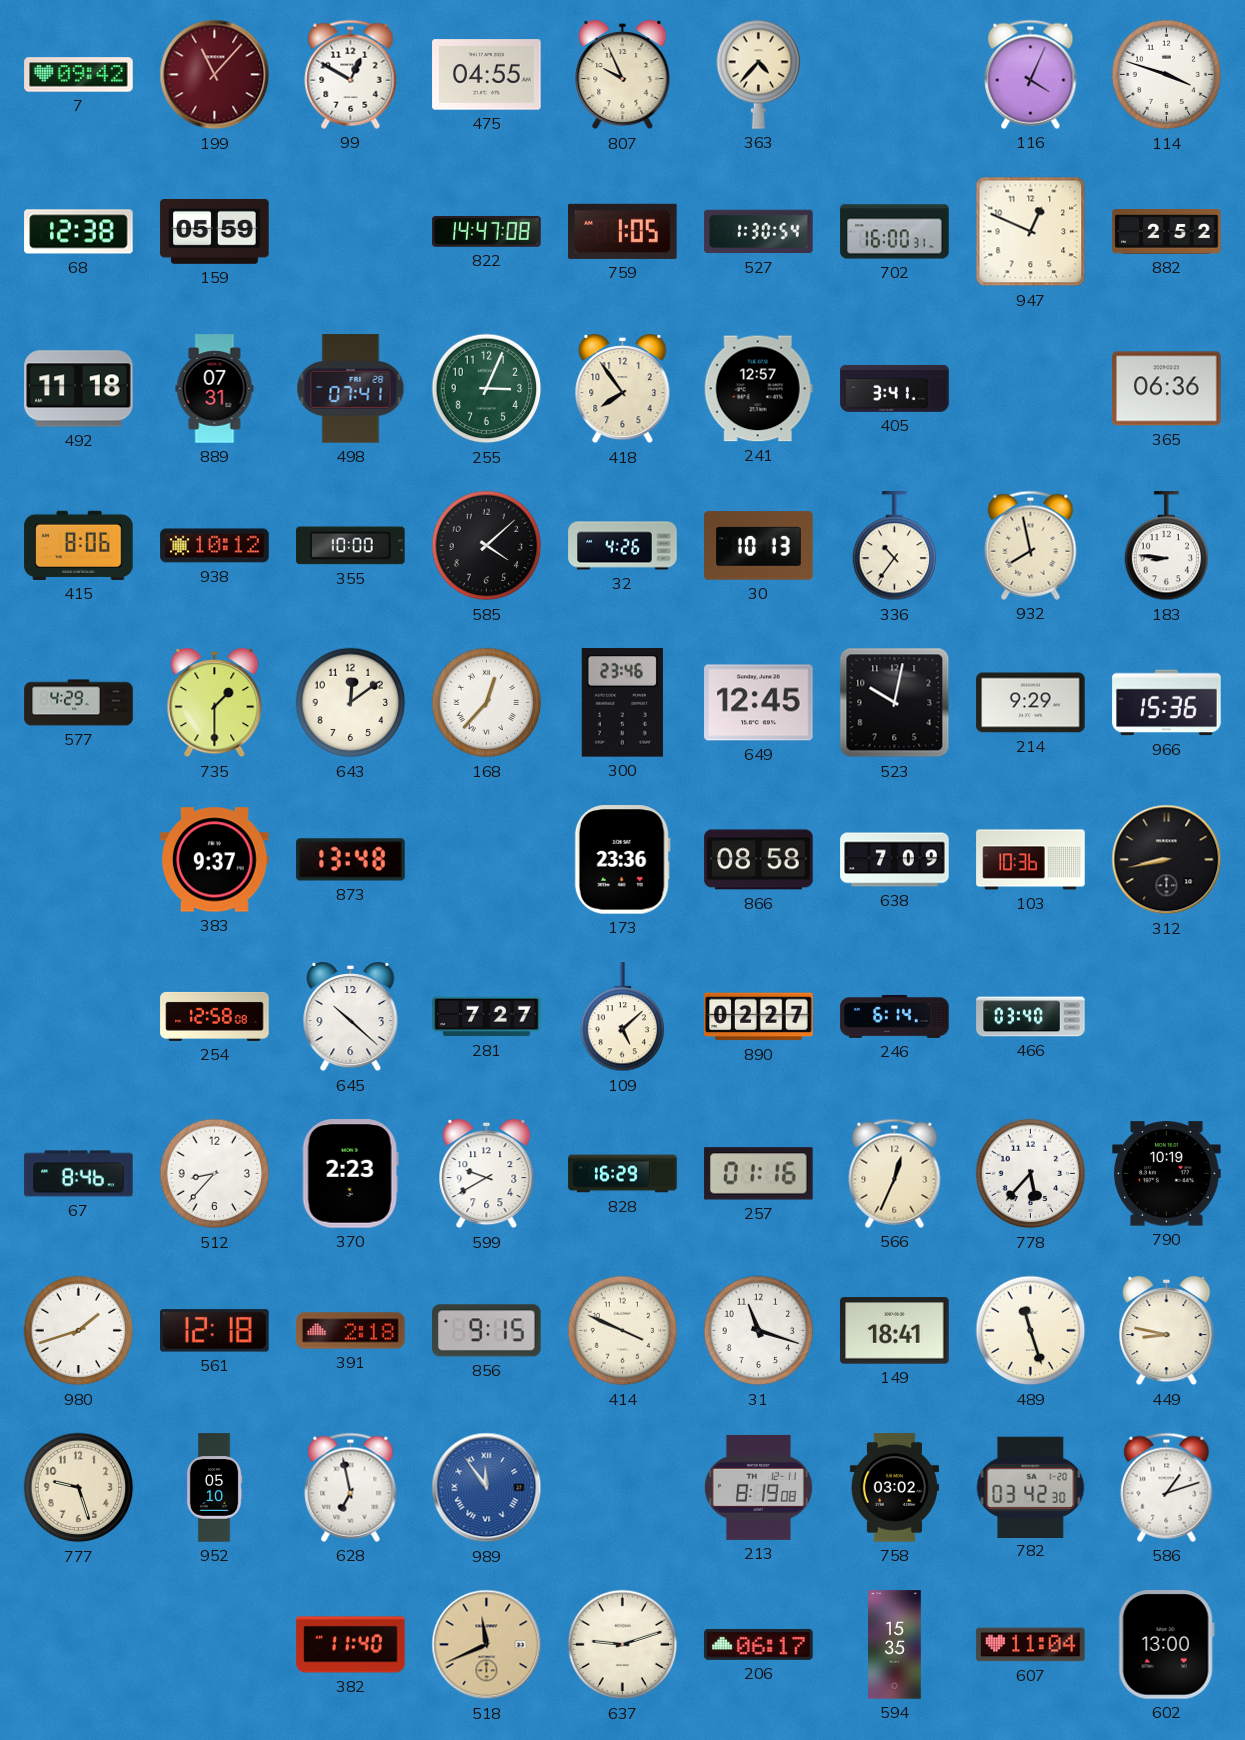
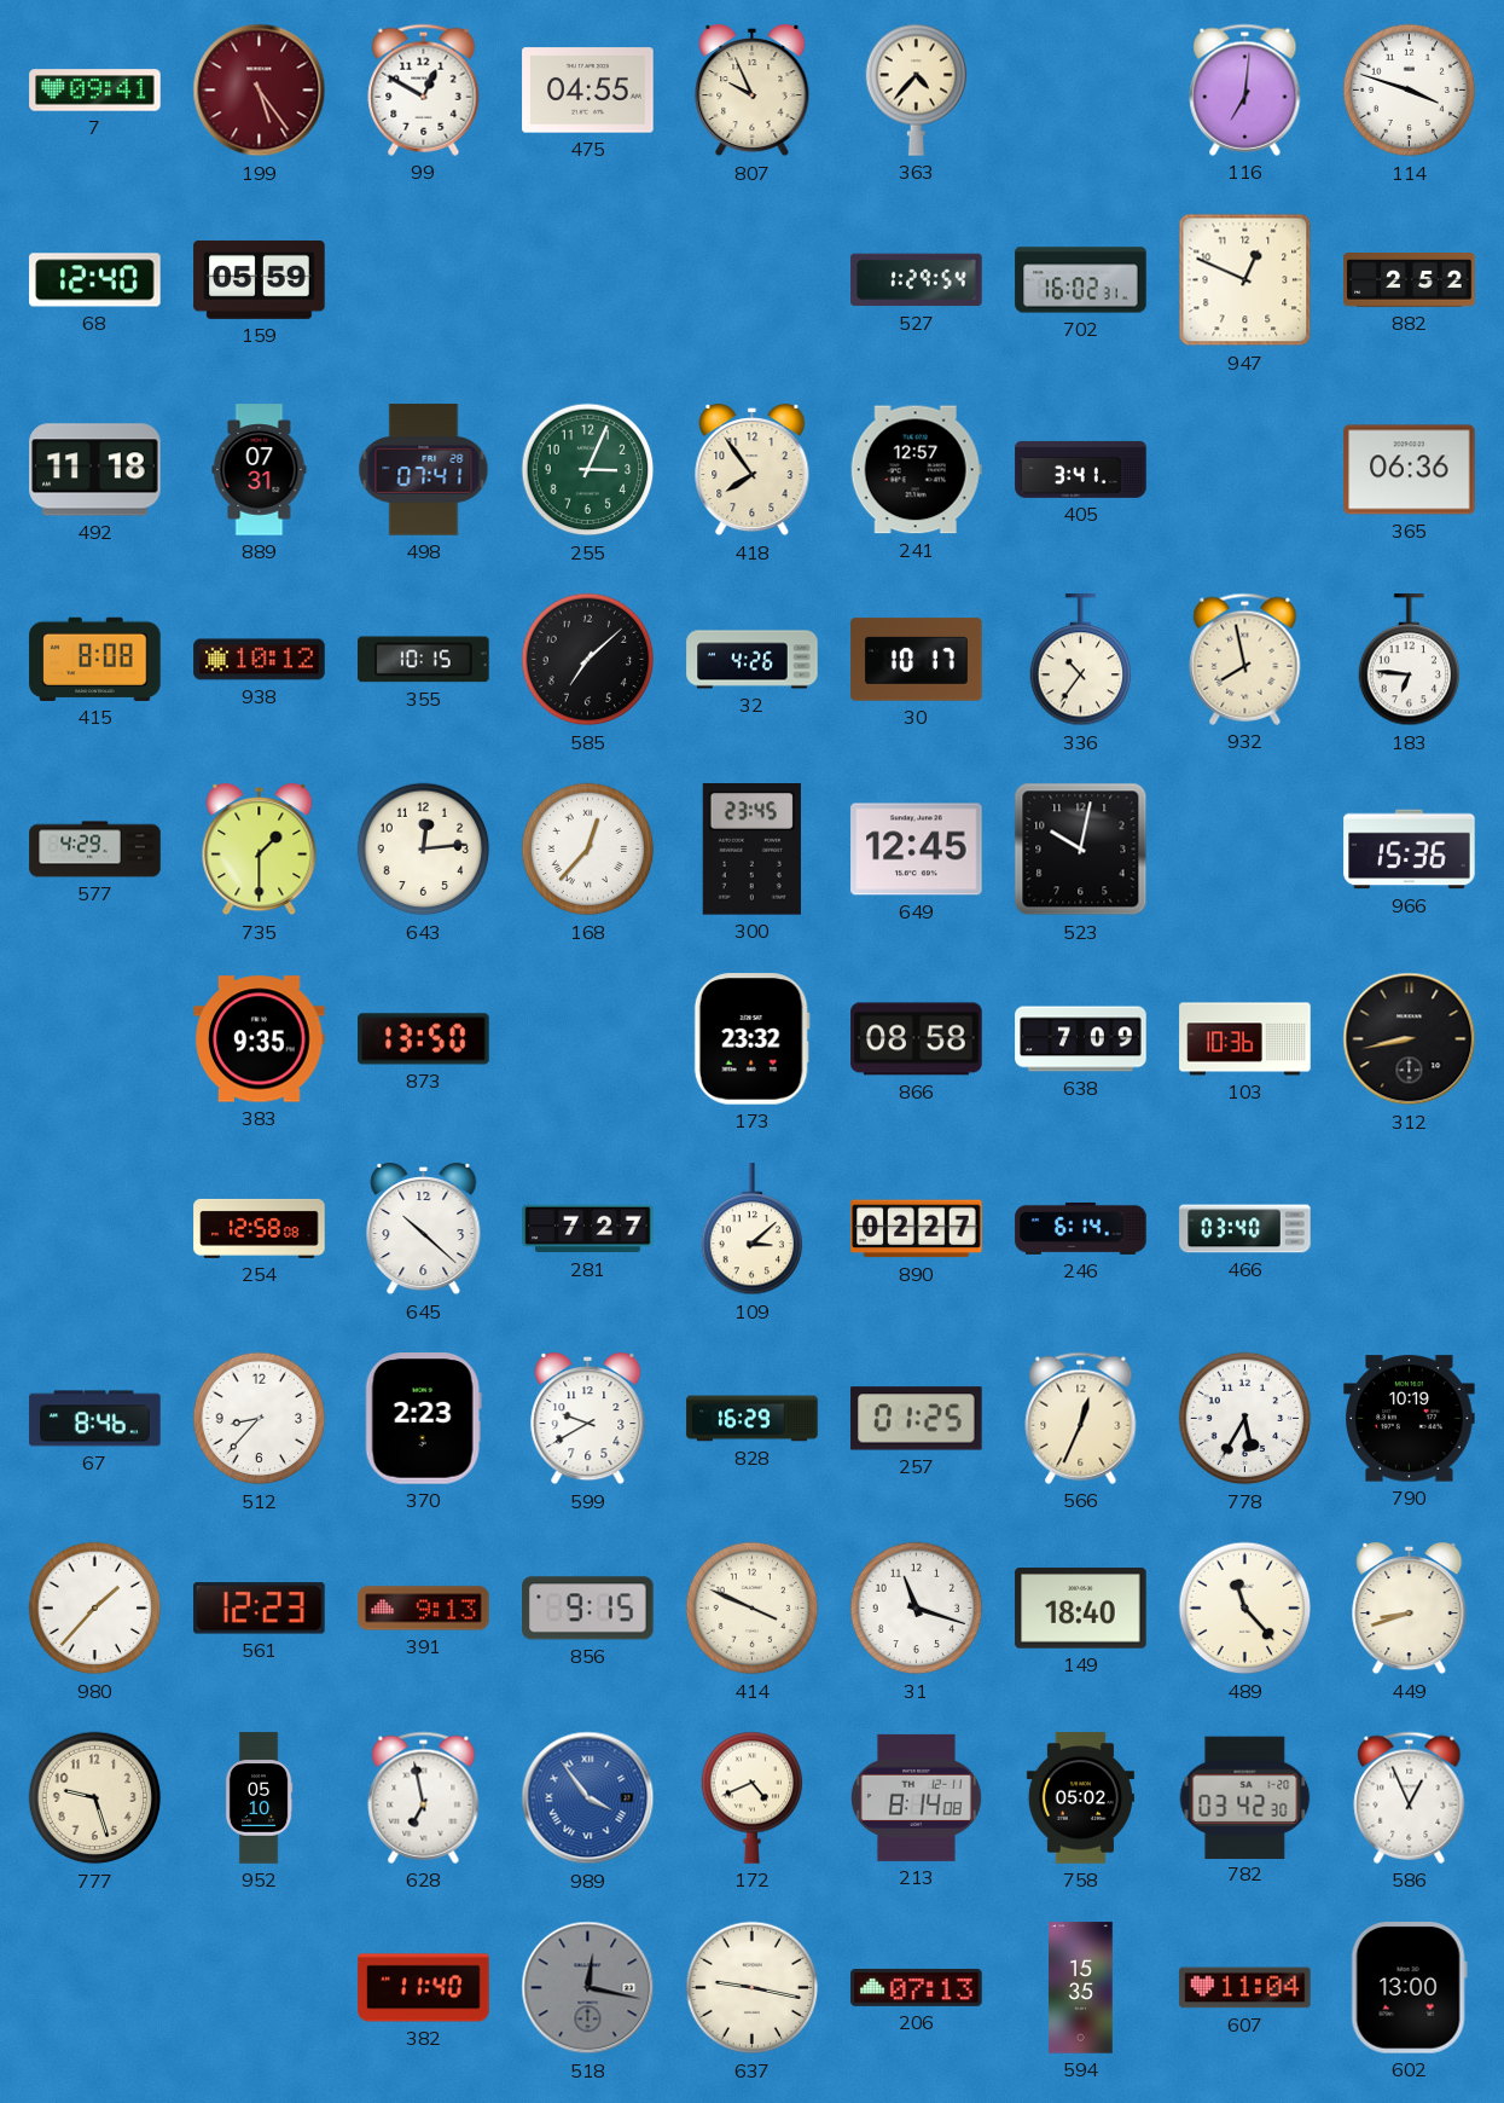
7: 09:42 -> 09:41
199: 11:07 -> 5:24
116: 4:04 -> 7:01
68: 12:38 -> 12:40
822: 14:47 -> none
759: 1:05 -> none
527: 1:30 -> 1:29
702: 16:00 -> 16:02
415: 8:06 -> 8:08
355: 10:00 -> 10:15
585: 4:08 -> 7:08
30: 10:13 -> 10:17
183: 8:46 -> 6:46
643: 12:09 -> 12:14
300: 23:46 -> 23:45
214: 9:29 -> none
383: 9:37 -> 9:35
873: 13:48 -> 13:50
173: 23:36 -> 23:32
109: 5:08 -> 3:08
257: 01:16 -> 01:25
778: 5:37 -> 5:35
980: 1:42 -> 1:37
561: 12:18 -> 12:23
391: 2:18 -> 9:13
149: 18:41 -> 18:40
489: 11:27 -> 11:23
449: 8:47 -> 8:42
989: 11:54 -> 3:54
172: none -> 4:41
213: 8:19 -> 8:14
758: 03:02 -> 05:02
586: 1:12 -> 12:56
518: 11:41 -> 12:17
518 dial: champagne -> grey
637: 9:12 -> 9:17
206: 06:17 -> 07:13
